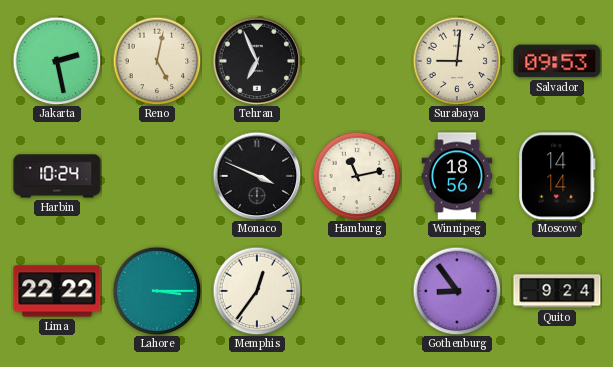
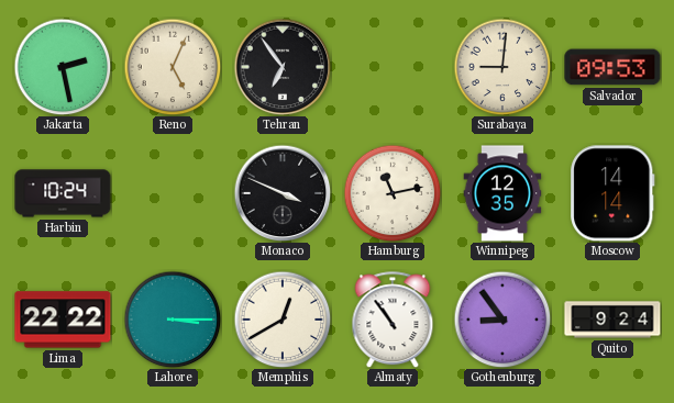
Reno: 5:02 -> 5:04
Tehran: 6:56 -> 6:54
Winnipeg: 18:56 -> 12:35
Memphis: 12:36 -> 12:40
Almaty: none -> 10:54
